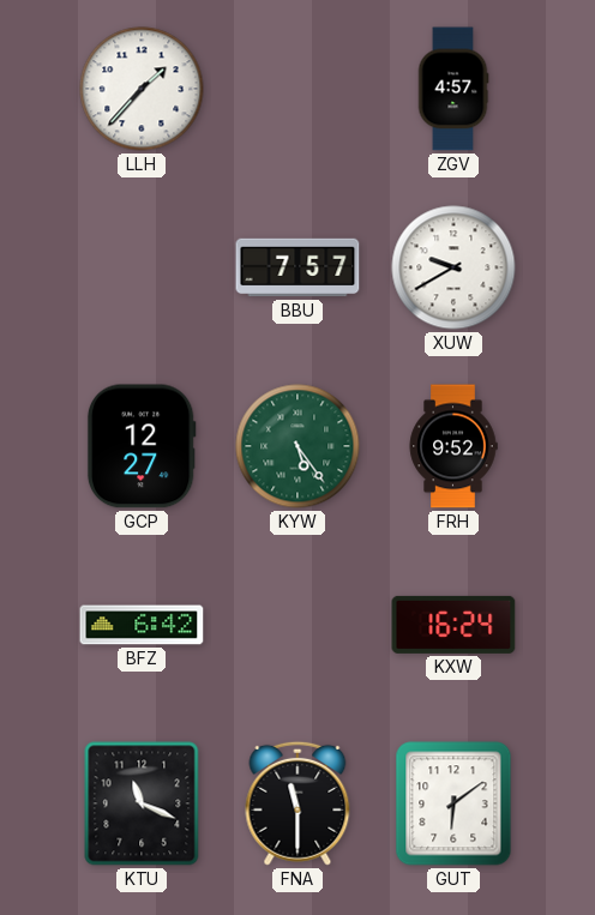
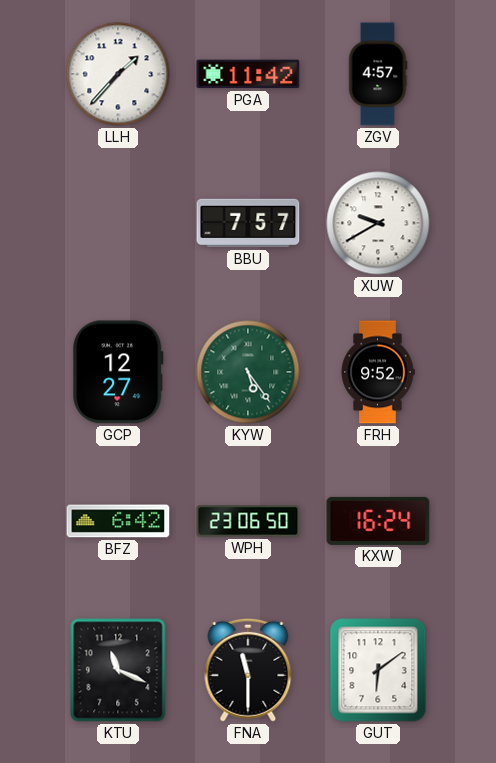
PGA: none -> 11:42
WPH: none -> 23:06
